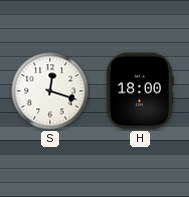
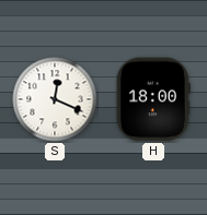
S: 12:18 -> 12:19
